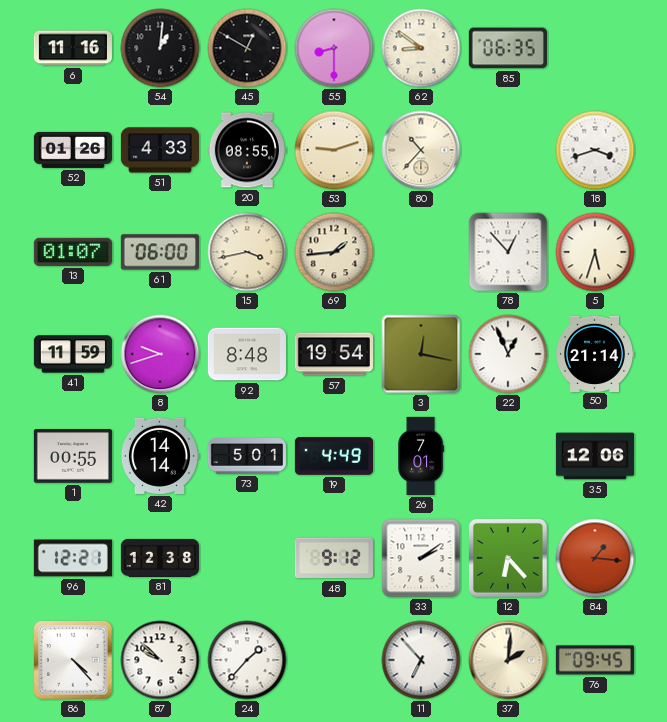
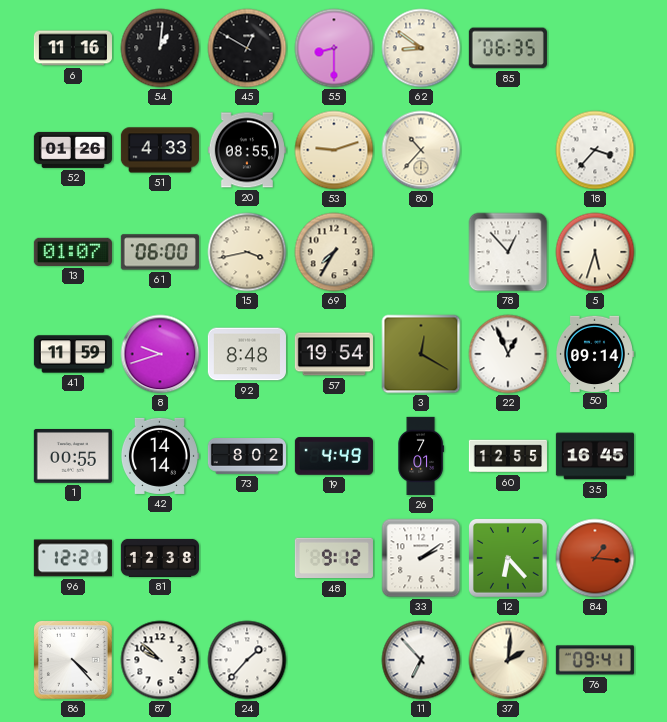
18: 3:42 -> 3:37
69: 1:44 -> 7:35
3: 12:17 -> 12:20
50: 21:14 -> 09:14
73: 5:01 -> 8:02
60: none -> 12:55
35: 12:06 -> 16:45
76: 09:45 -> 09:41
